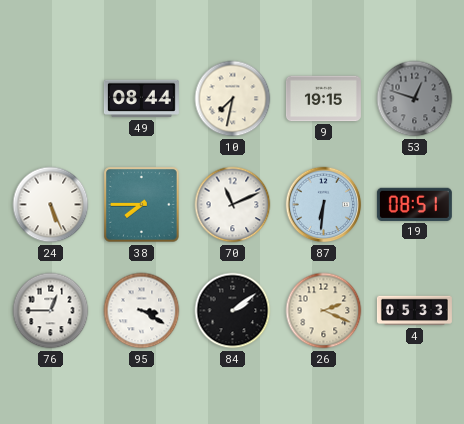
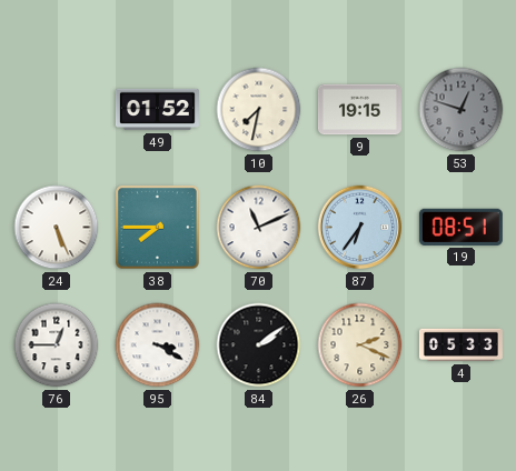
49: 08:44 -> 01:52
87: 6:31 -> 6:36
